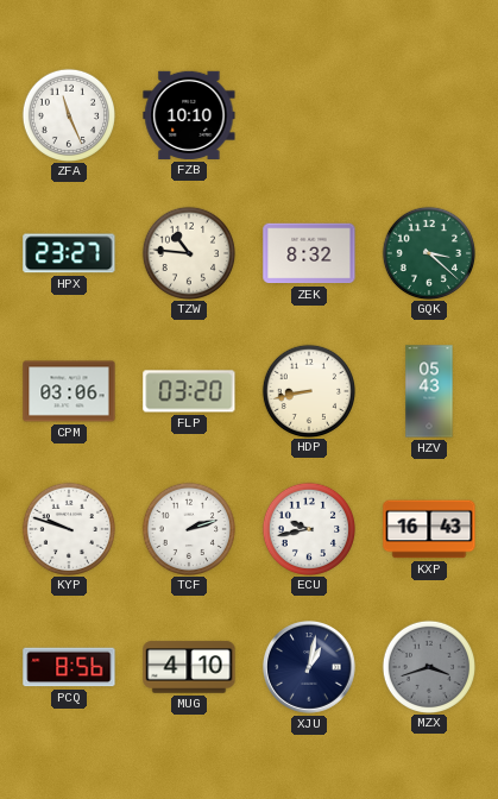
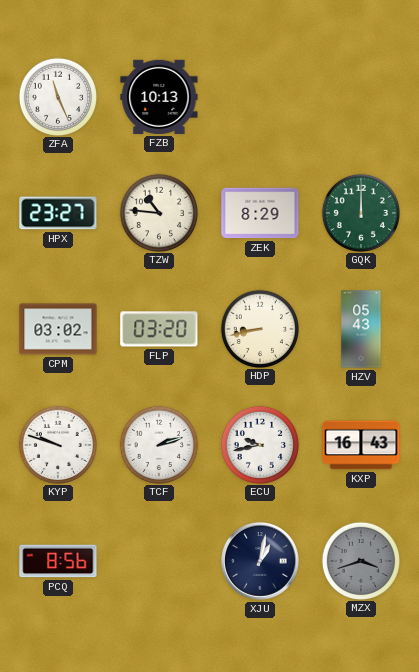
FZB: 10:10 -> 10:13
ZEK: 8:32 -> 8:29
GQK: 3:22 -> 12:00
CPM: 03:06 -> 03:02
MUG: 4:10 -> none
